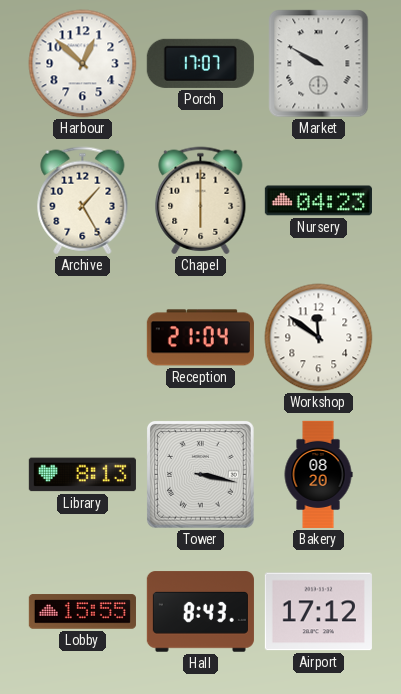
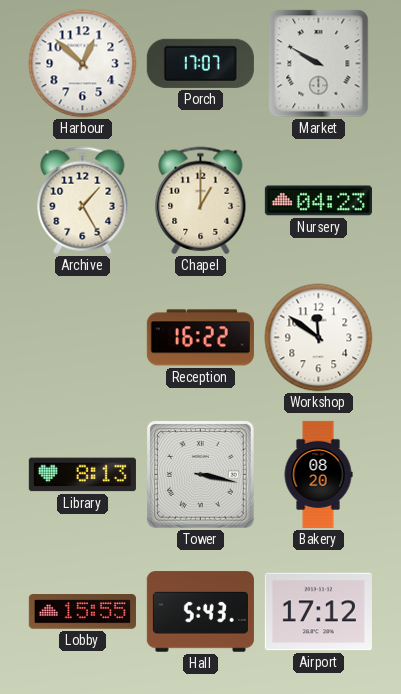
Chapel: 6:00 -> 1:00
Reception: 21:04 -> 16:22
Hall: 8:43 -> 5:43
